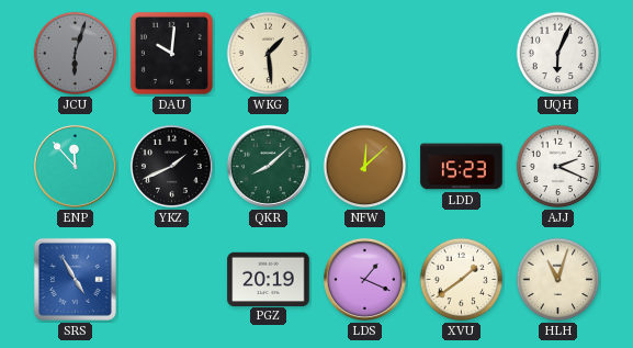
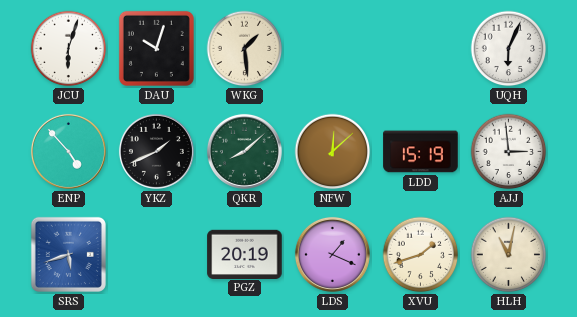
JCU dial: grey -> white
DAU: 10:01 -> 10:03
ENP: 11:53 -> 4:53
LDD: 15:23 -> 15:19
AJJ: 2:19 -> 2:59
SRS: 4:55 -> 5:42
XVU: 1:39 -> 1:42
HLH: 11:03 -> 11:02
